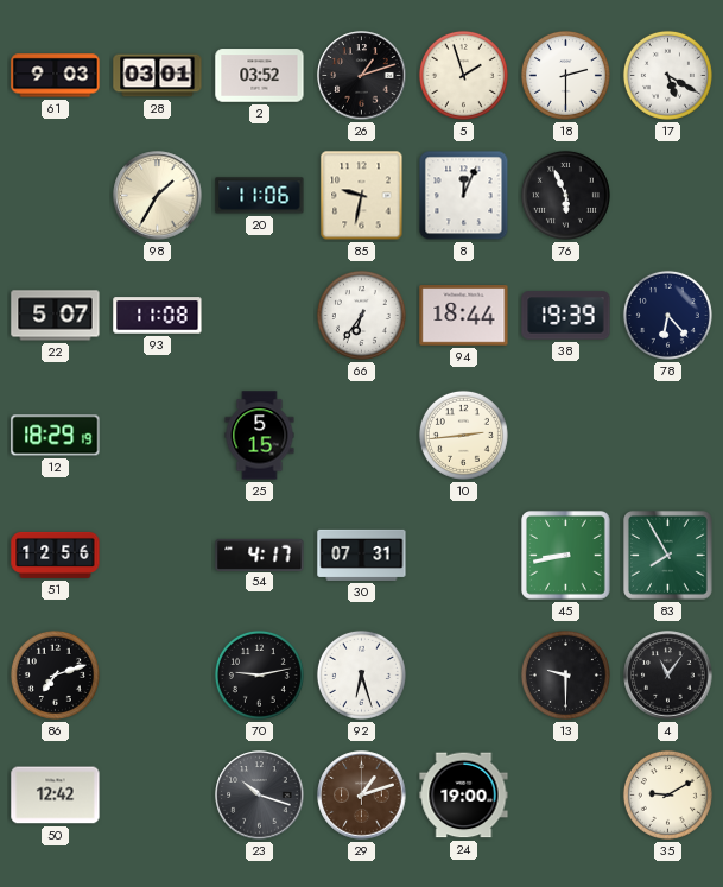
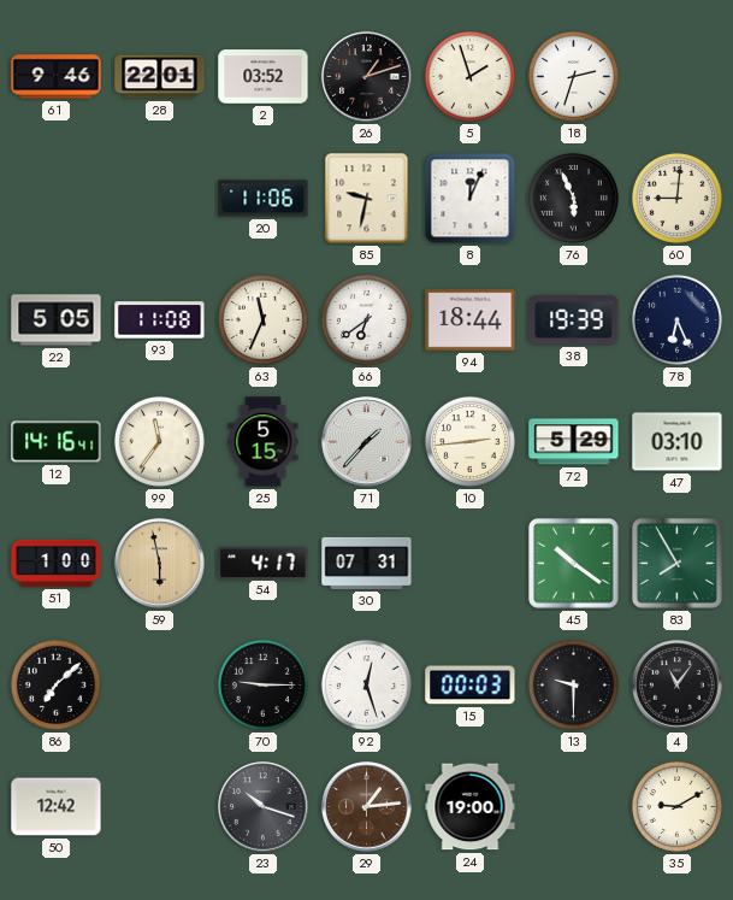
61: 9:03 -> 9:46
28: 03:01 -> 22:01
18: 2:30 -> 2:33
17: 5:20 -> none
98: 1:35 -> none
60: none -> 9:01
22: 5:07 -> 5:05
63: none -> 11:34
66: 6:36 -> 6:39
78: 6:23 -> 6:26
12: 18:29 -> 14:16
99: none -> 11:36
71: none -> 1:37
72: none -> 5:29
47: none -> 03:10
51: 12:56 -> 1:00
59: none -> 5:58
45: 8:43 -> 10:21
86: 7:12 -> 7:08
70: 9:13 -> 9:15
92: 6:27 -> 12:27
15: none -> 00:03
29: 1:12 -> 1:14
